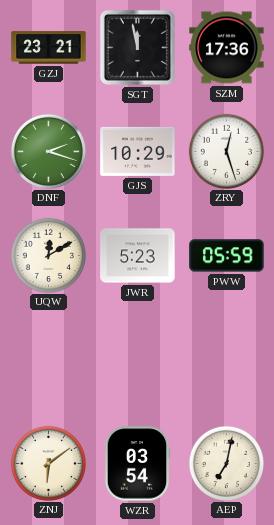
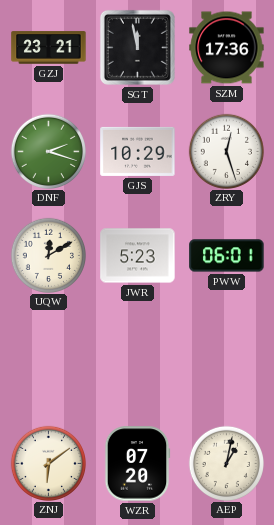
PWW: 05:59 -> 06:01
WZR: 03:54 -> 07:20
AEP: 7:02 -> 1:02
